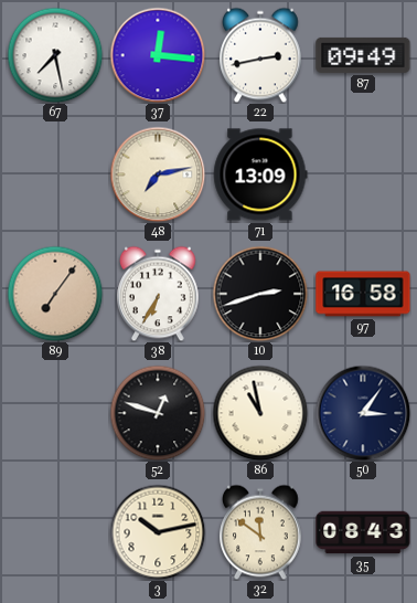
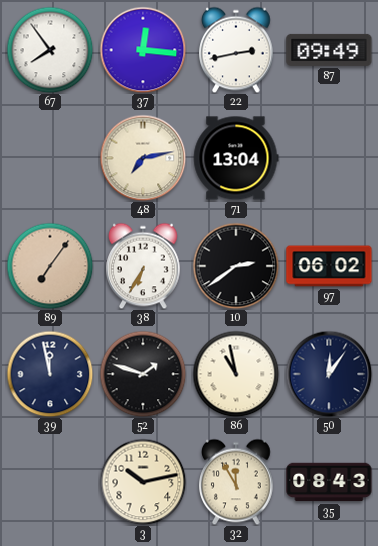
67: 7:28 -> 7:54
71: 13:09 -> 13:04
10: 2:42 -> 2:39
97: 16:58 -> 06:02
39: none -> 11:58
52: 12:48 -> 1:48
50: 3:06 -> 12:06
32: 11:51 -> 11:55
